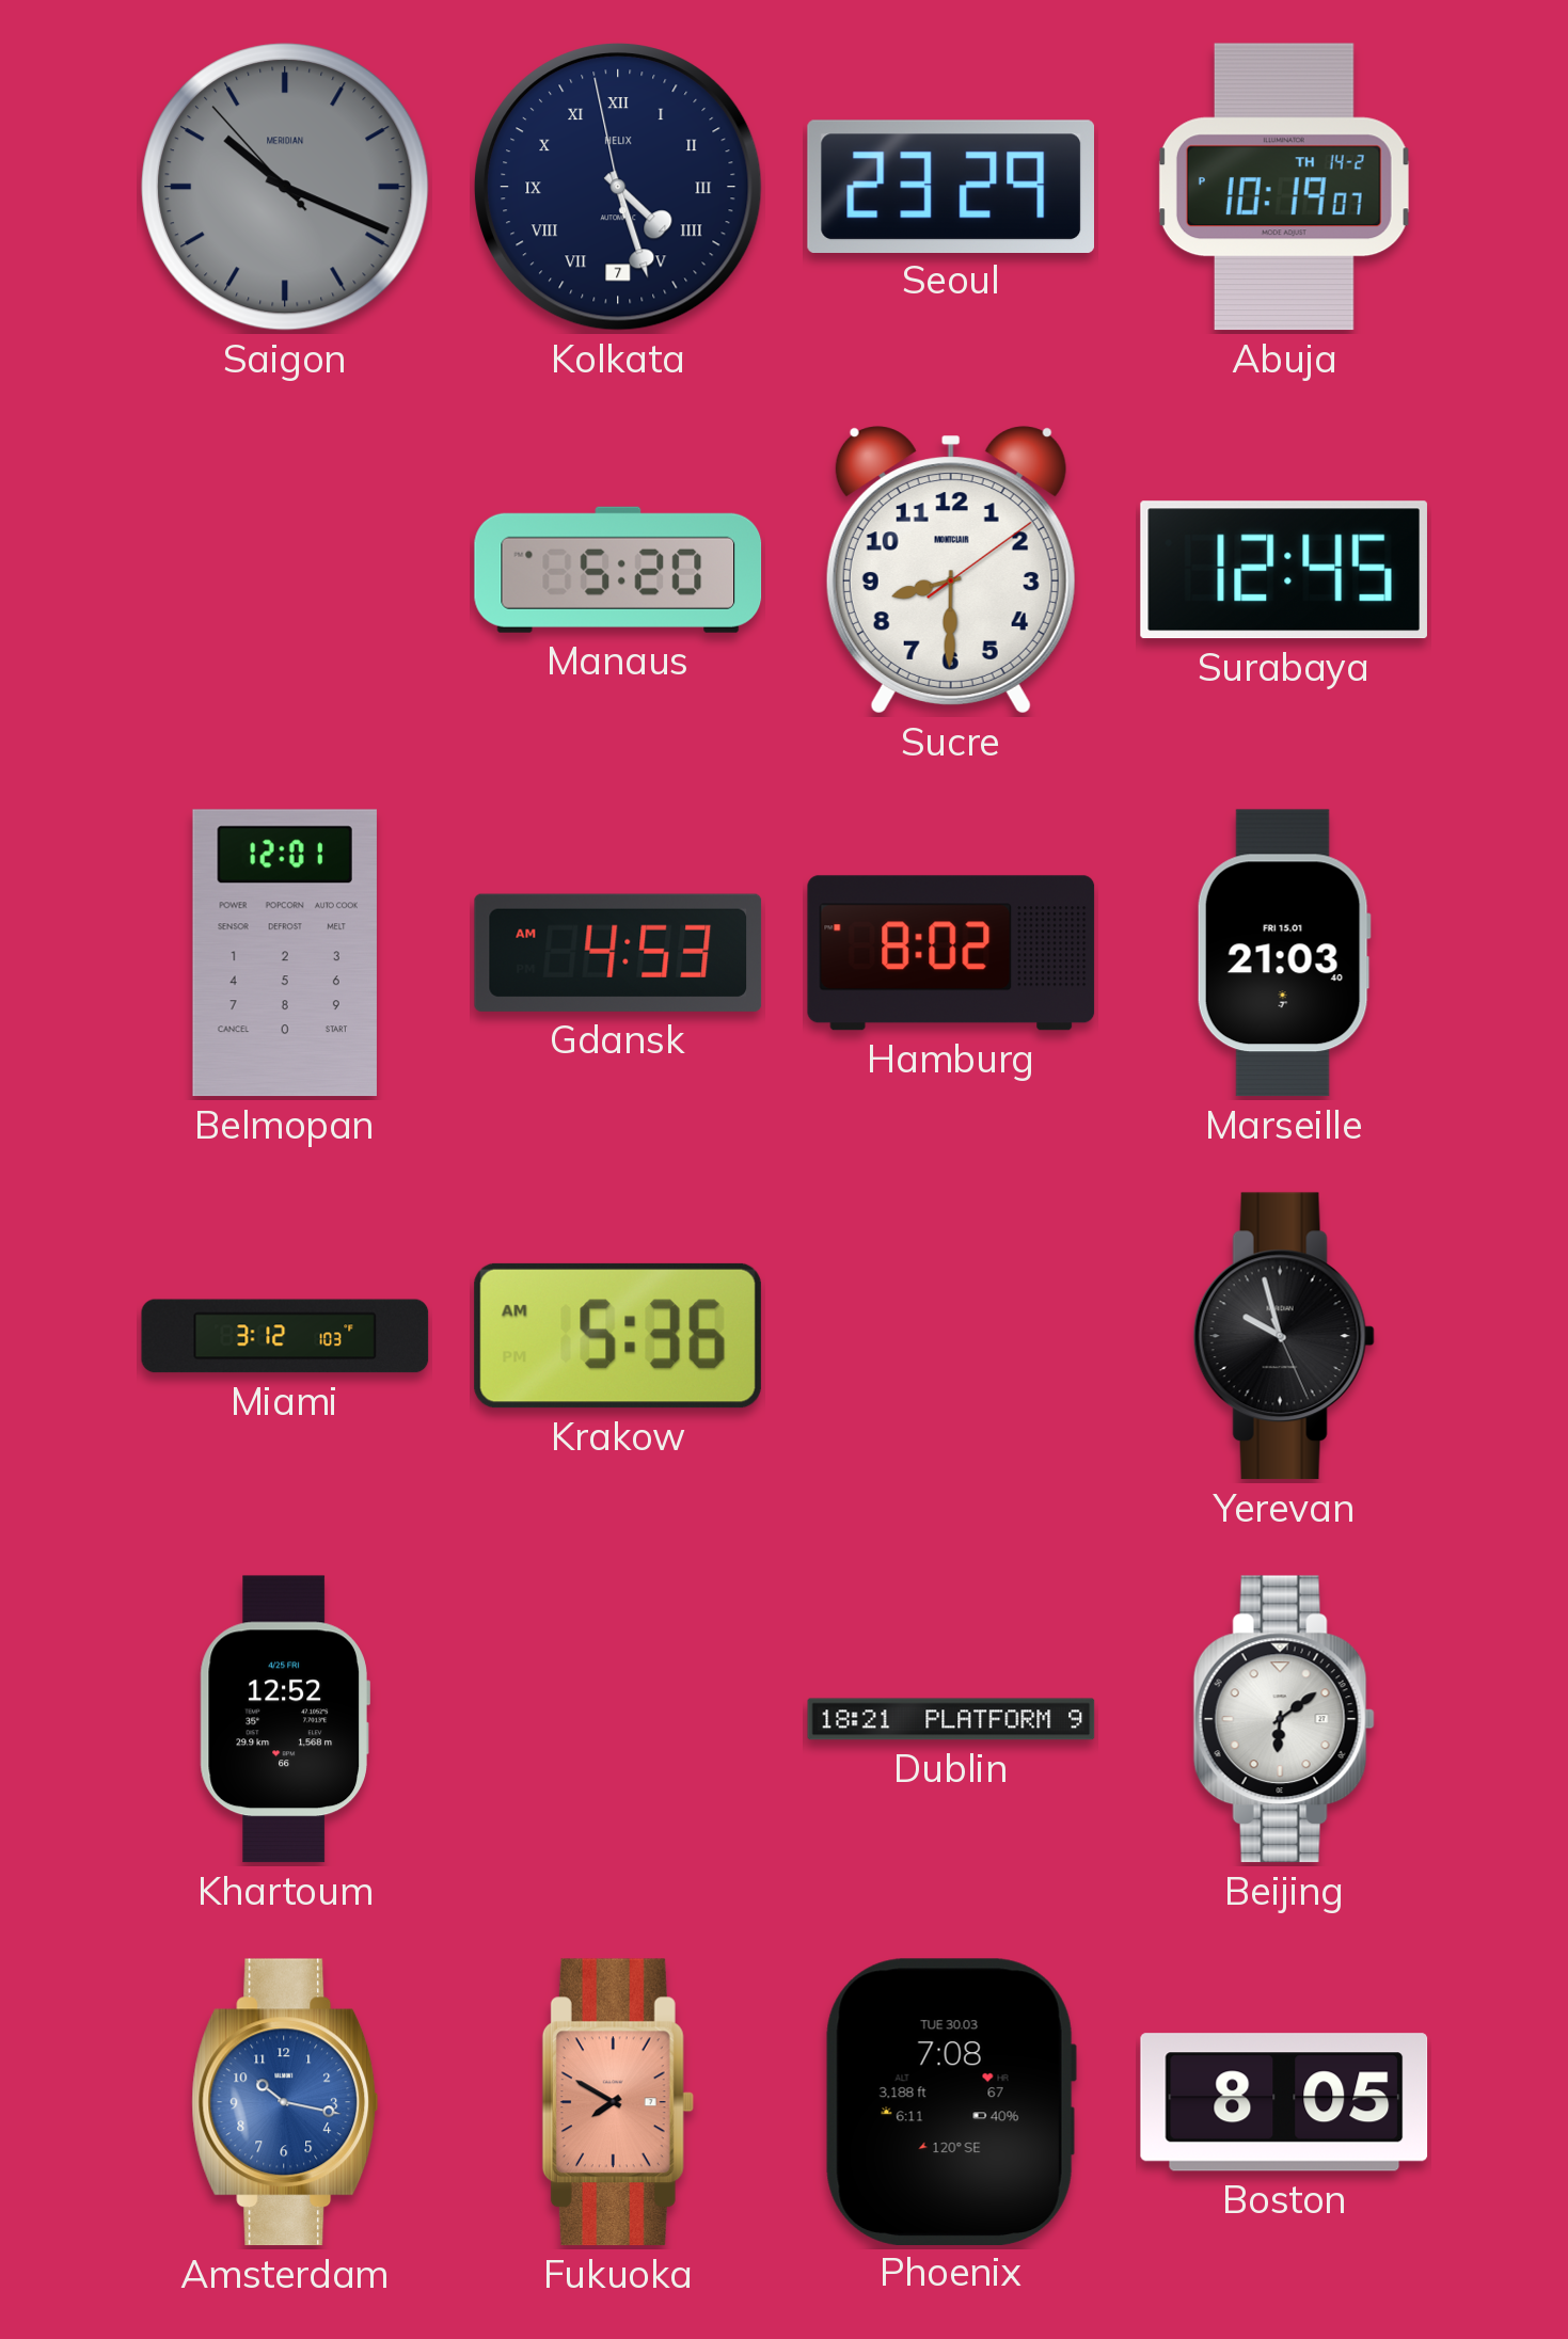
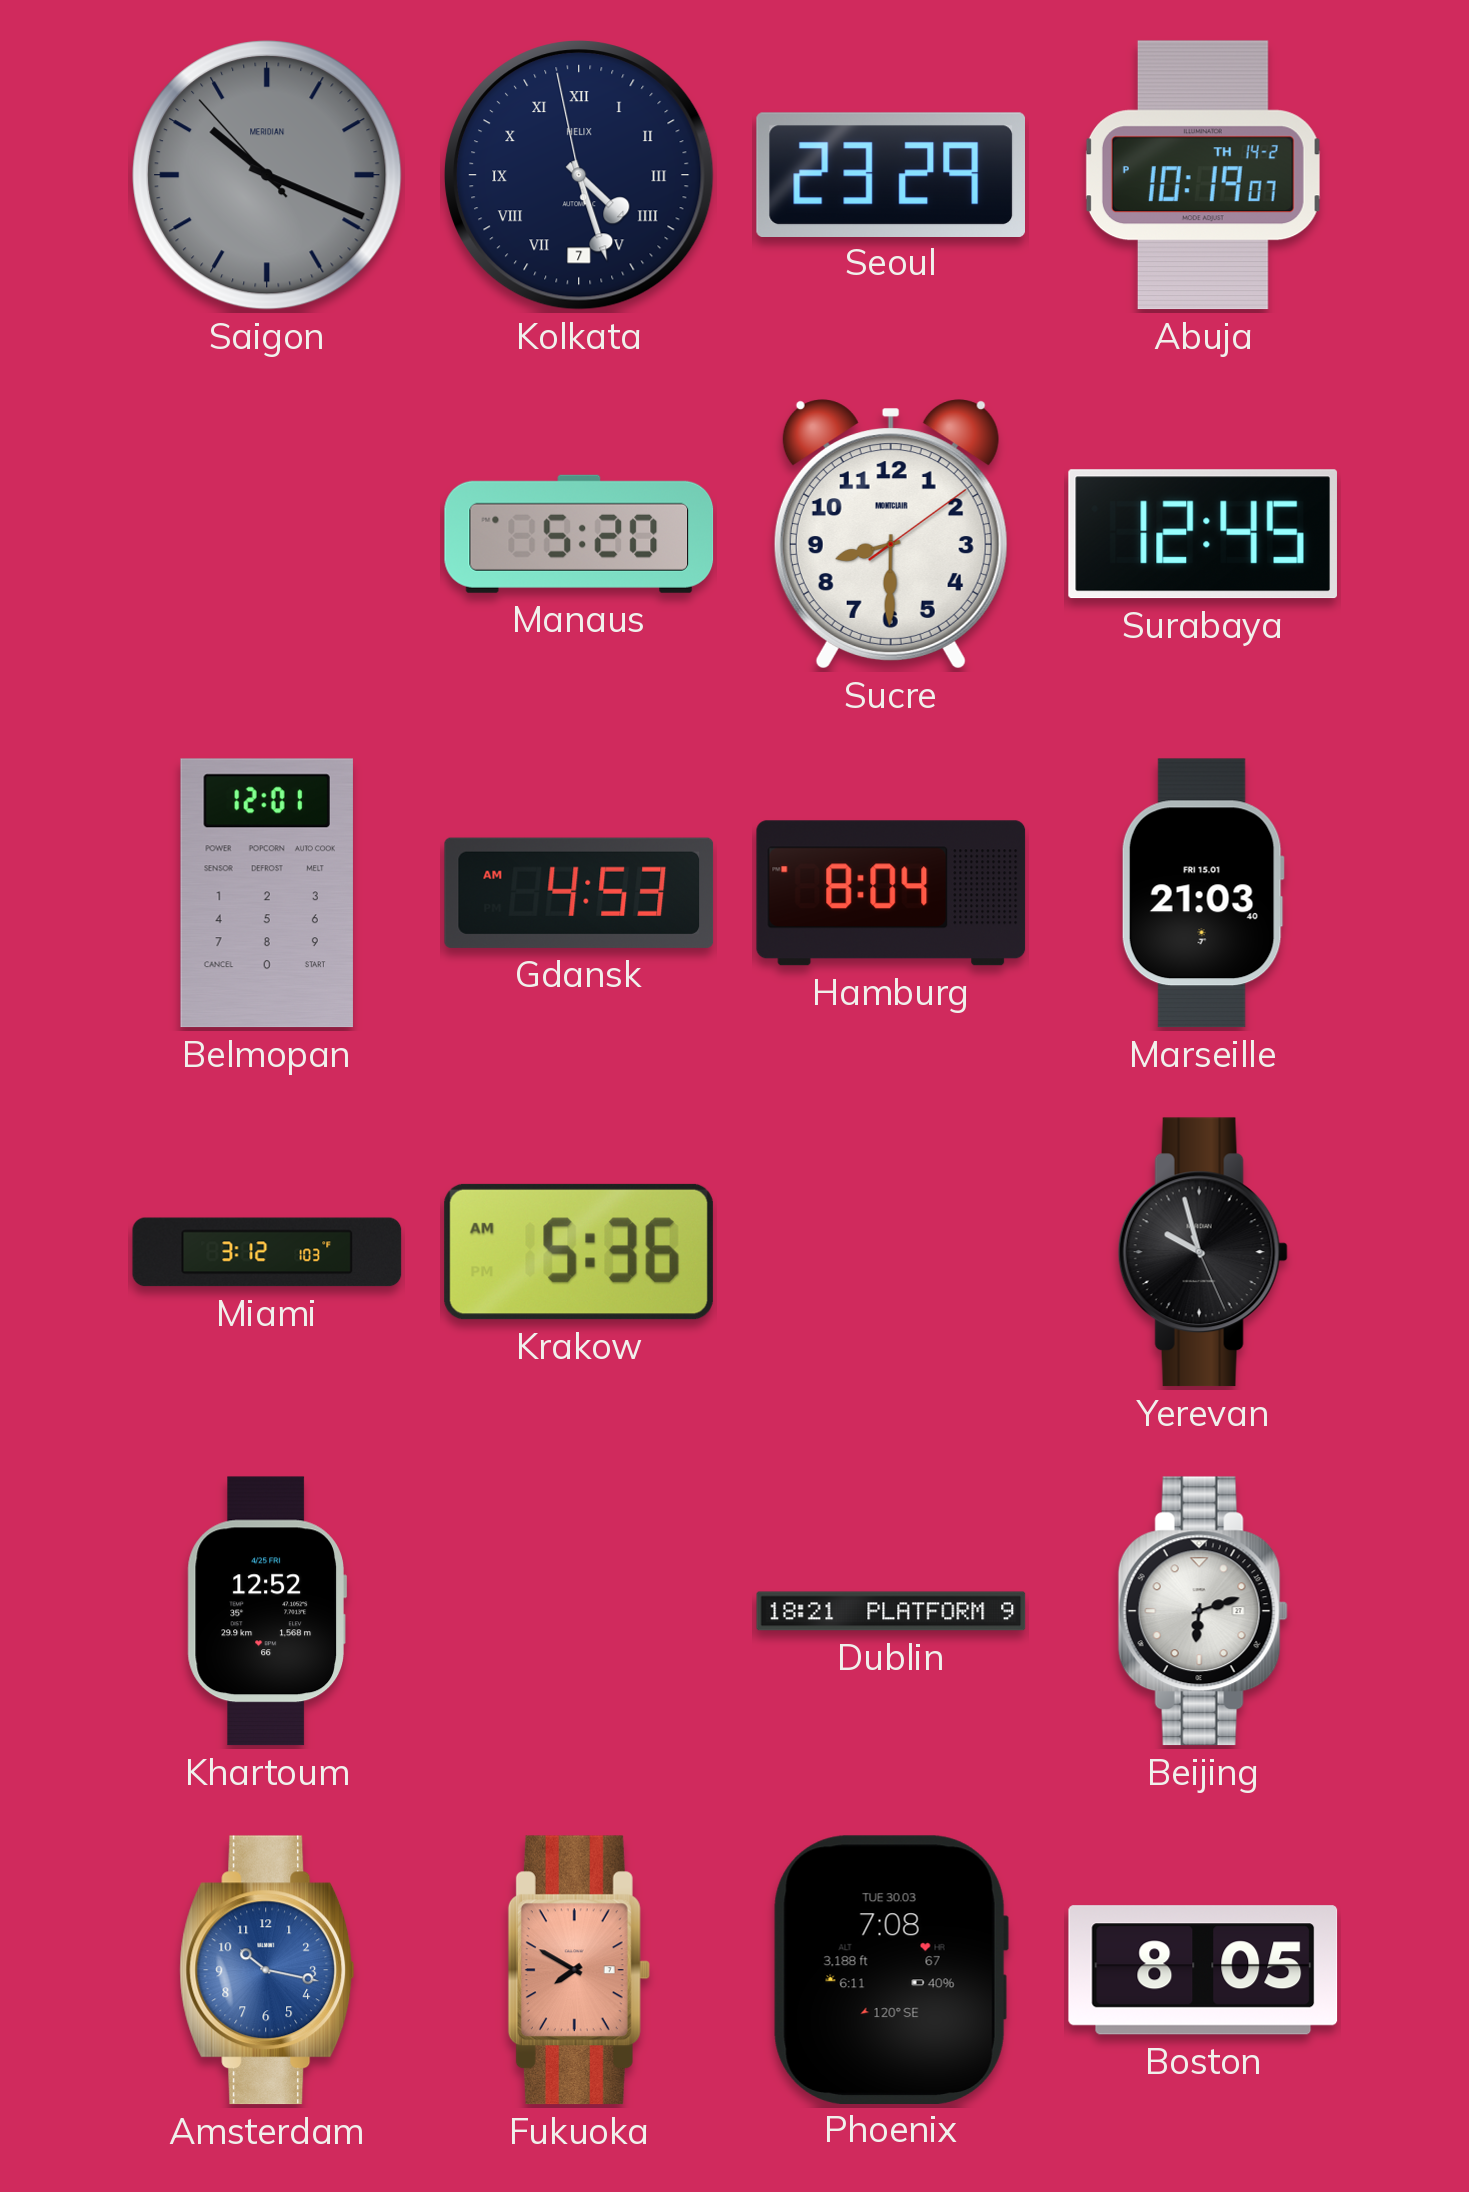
Hamburg: 8:02 -> 8:04
Beijing: 6:09 -> 6:12
